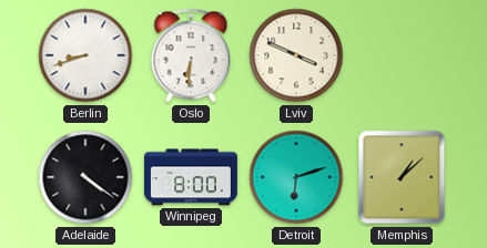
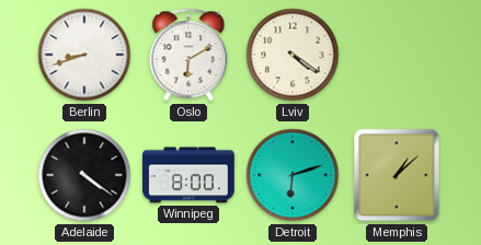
Oslo: 6:31 -> 6:10
Lviv: 3:49 -> 4:21
